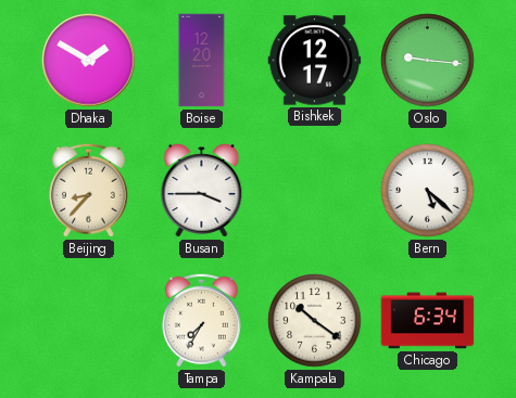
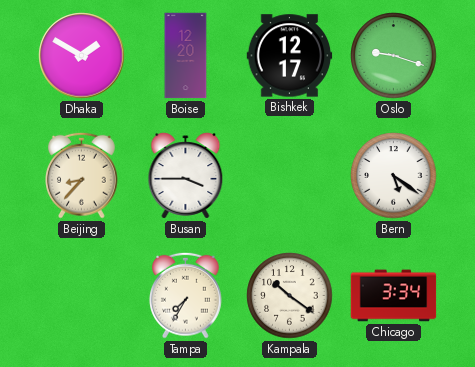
Oslo: 9:16 -> 9:18
Bern: 5:22 -> 5:21
Chicago: 6:34 -> 3:34
